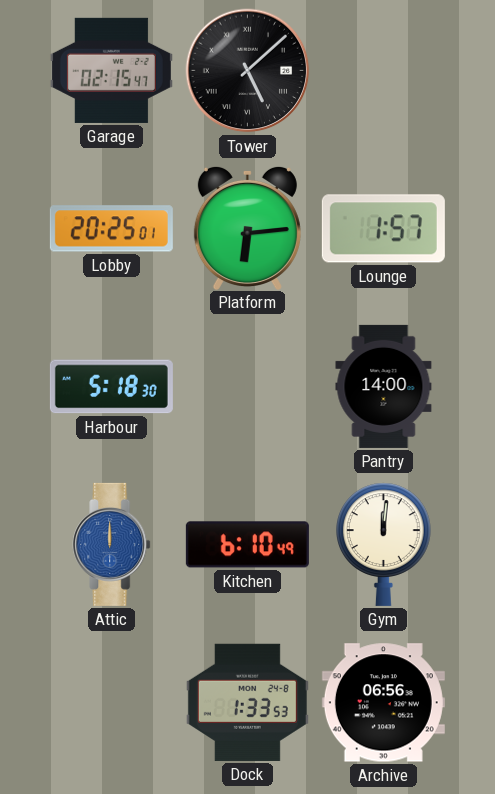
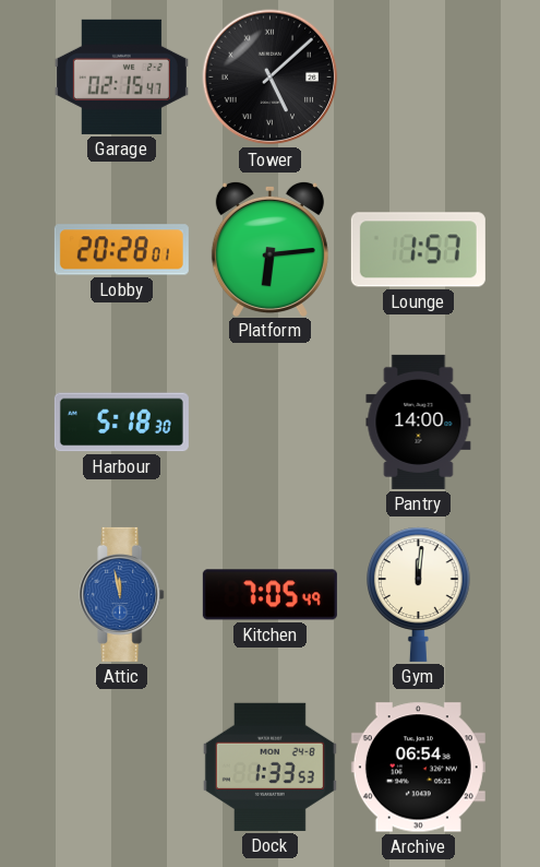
Lobby: 20:25 -> 20:28
Attic: 12:00 -> 11:58
Kitchen: 6:10 -> 7:05
Archive: 06:56 -> 06:54
